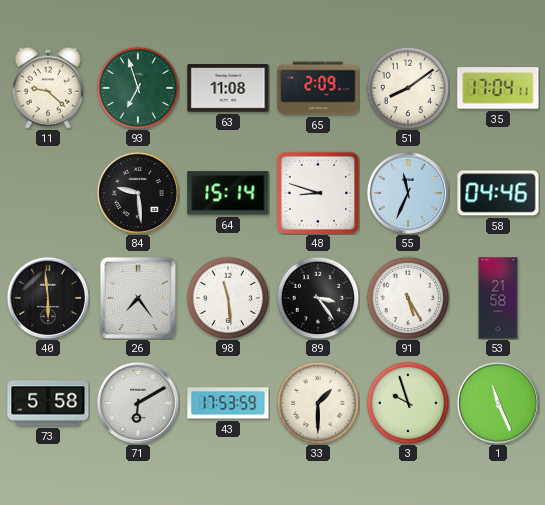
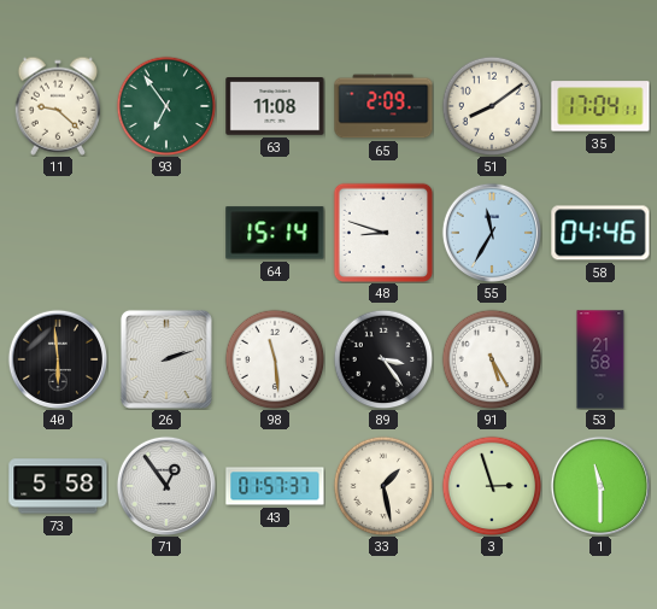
93: 6:57 -> 6:54
84: 9:29 -> none
55: 11:34 -> 11:35
26: 7:24 -> 2:12
71: 6:10 -> 12:54
43: 17:53 -> 01:57
33: 1:30 -> 1:28
3: 9:57 -> 2:57
1: 11:26 -> 11:30
